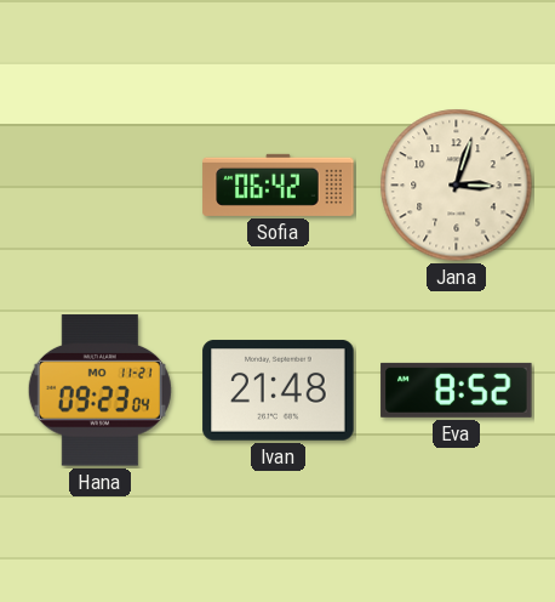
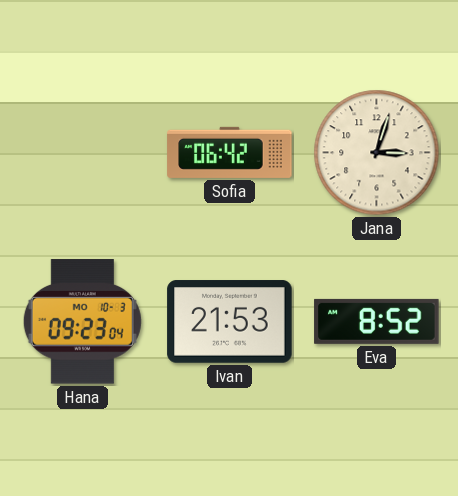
Hana date: MO 11-21 -> MO 10-3
Ivan: 21:48 -> 21:53
